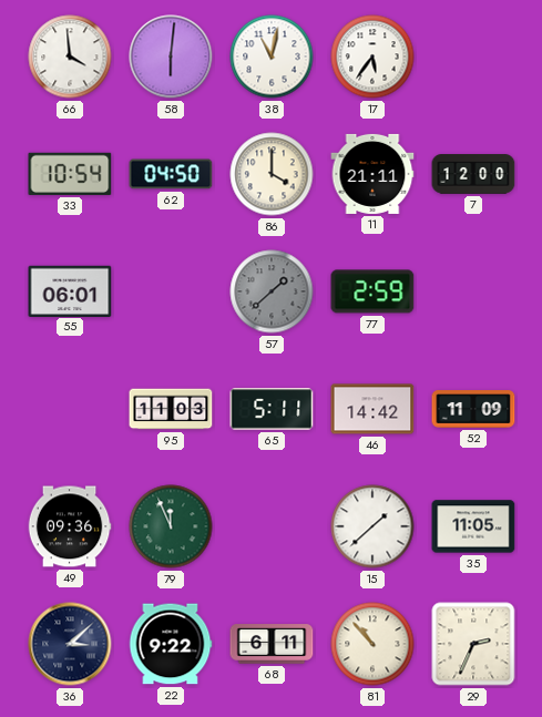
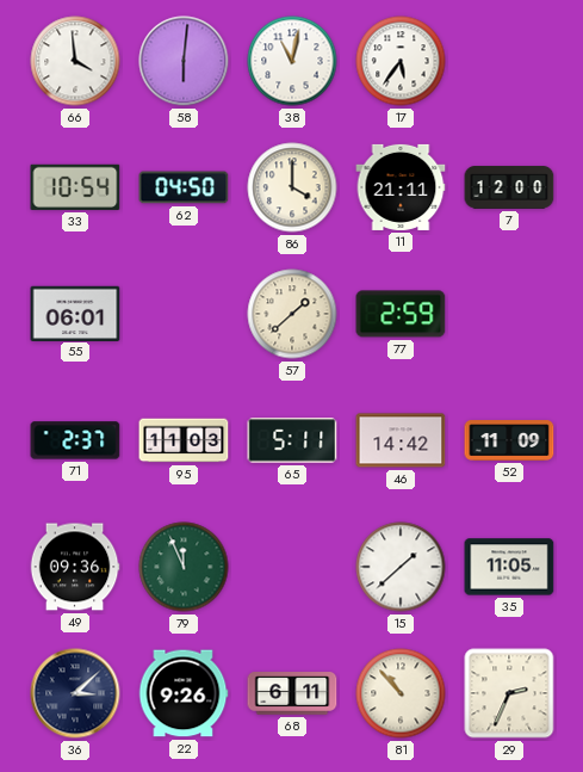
57 dial: grey -> cream
71: none -> 2:37
22: 9:22 -> 9:26
